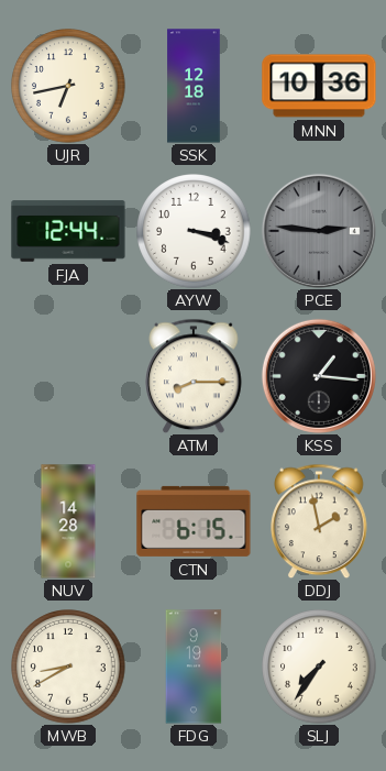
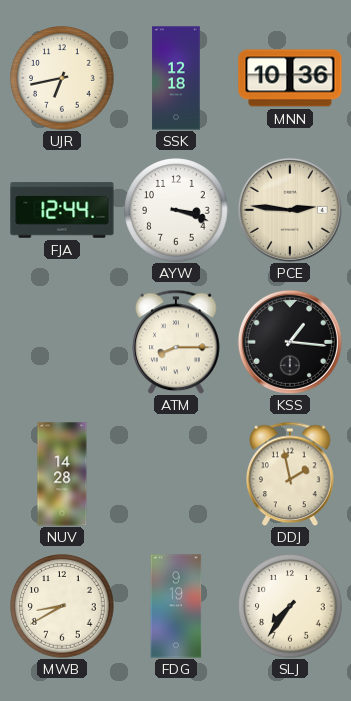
PCE dial: grey -> cream
CTN: 6:15 -> none
